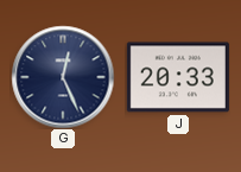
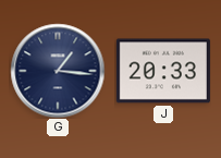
G: 12:26 -> 1:16
